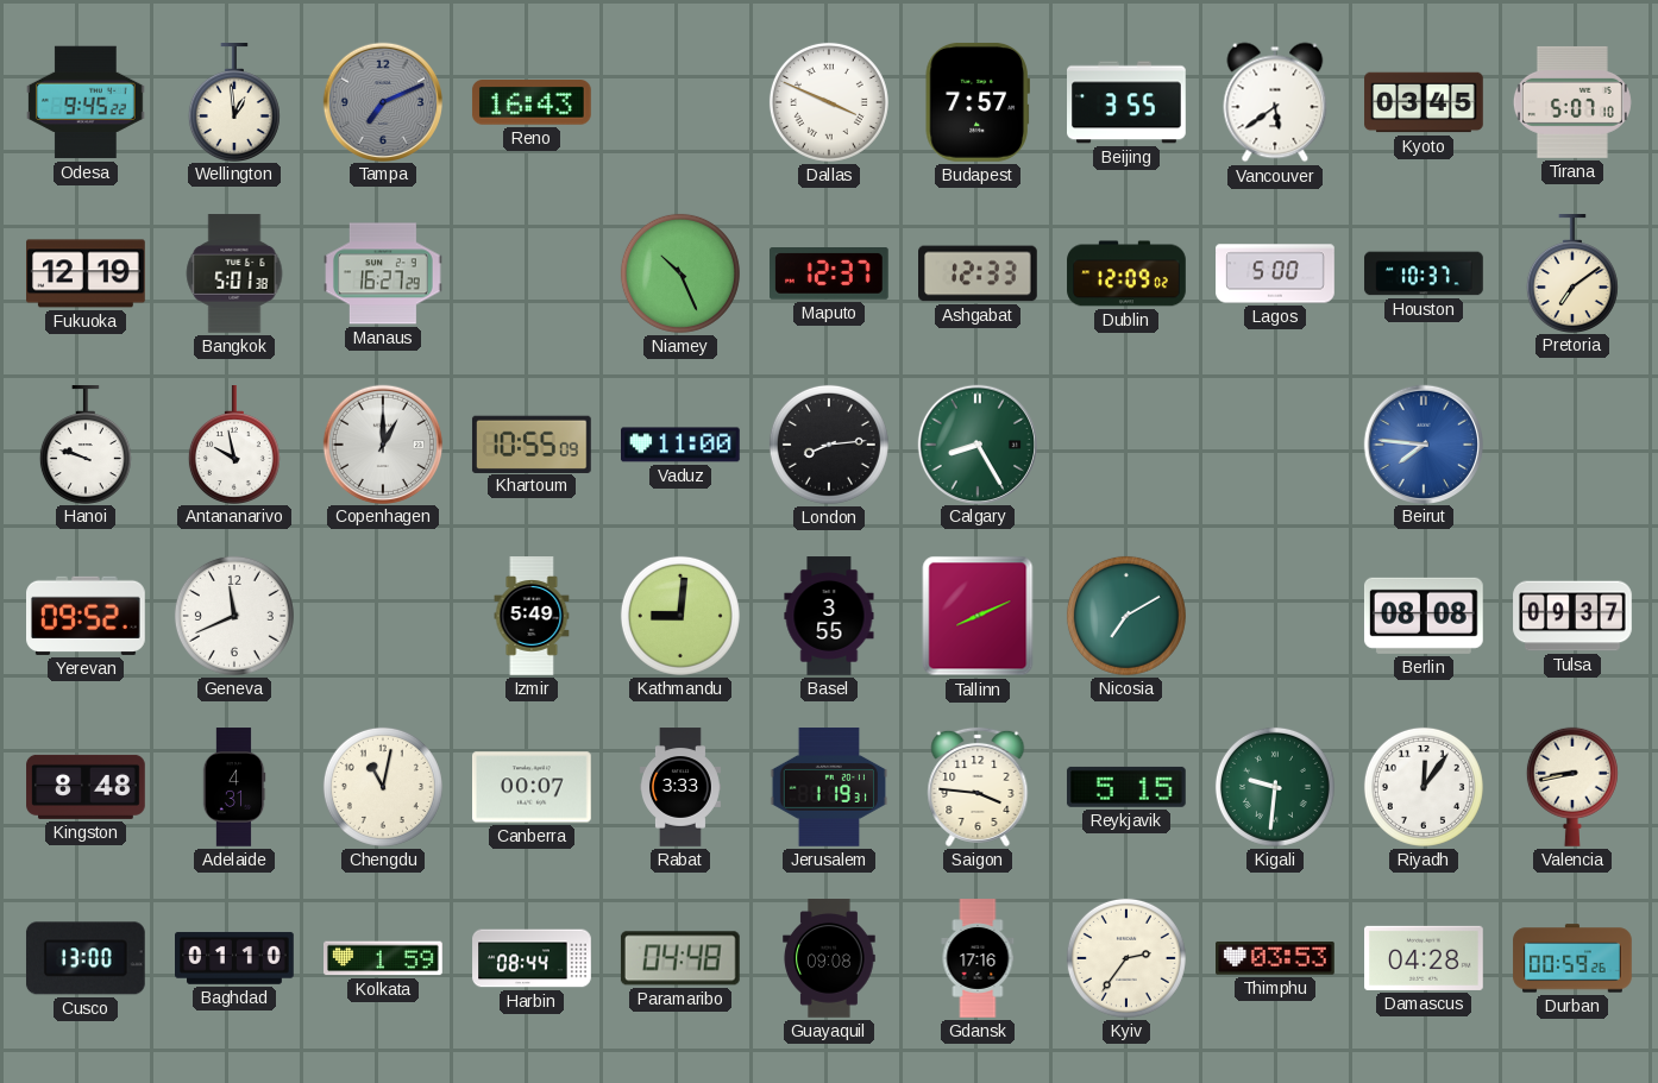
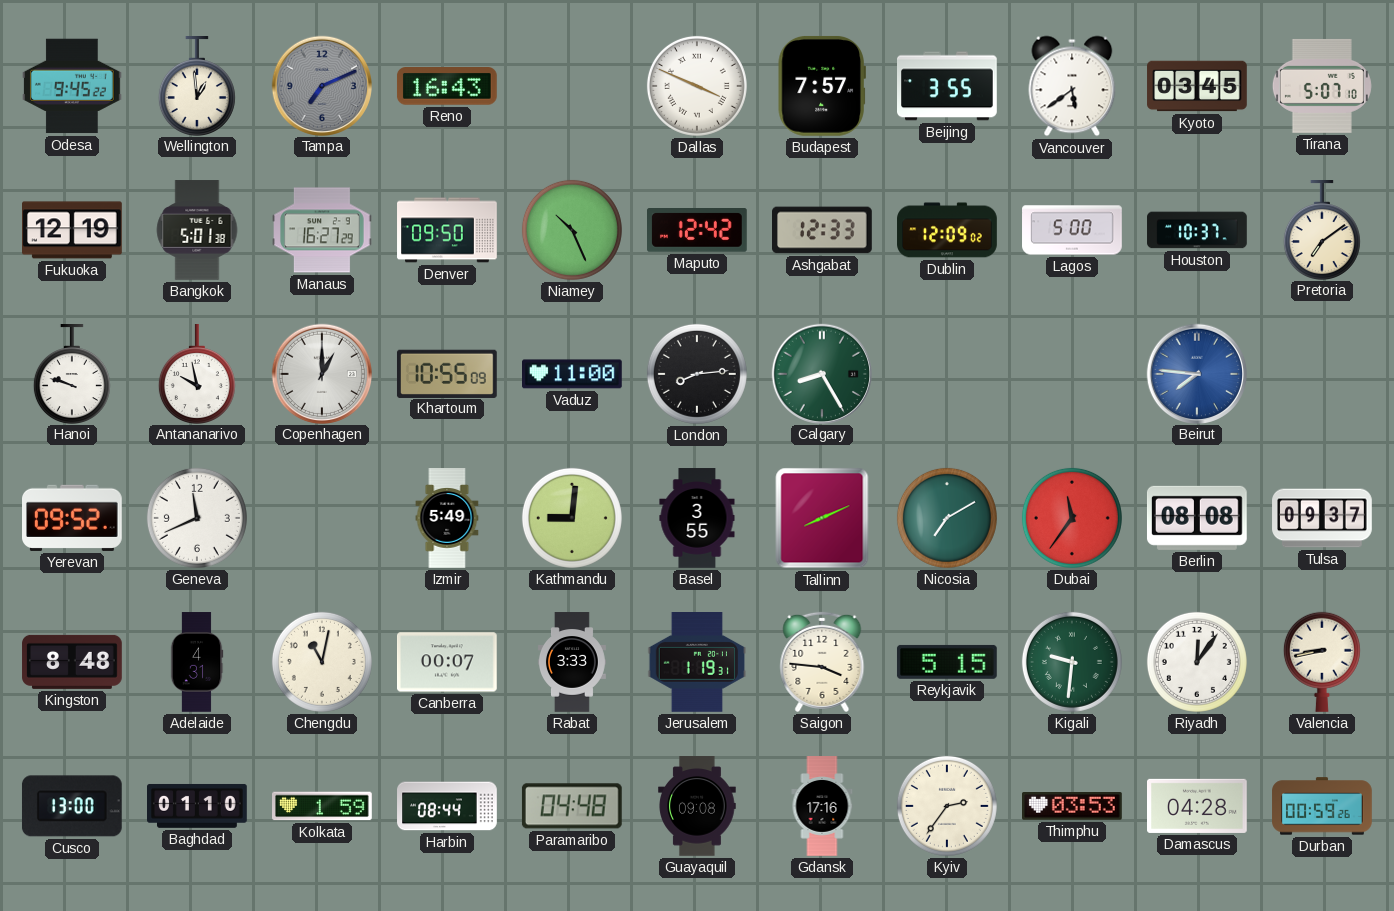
Denver: none -> 09:50
Maputo: 12:37 -> 12:42
Dubai: none -> 11:36
